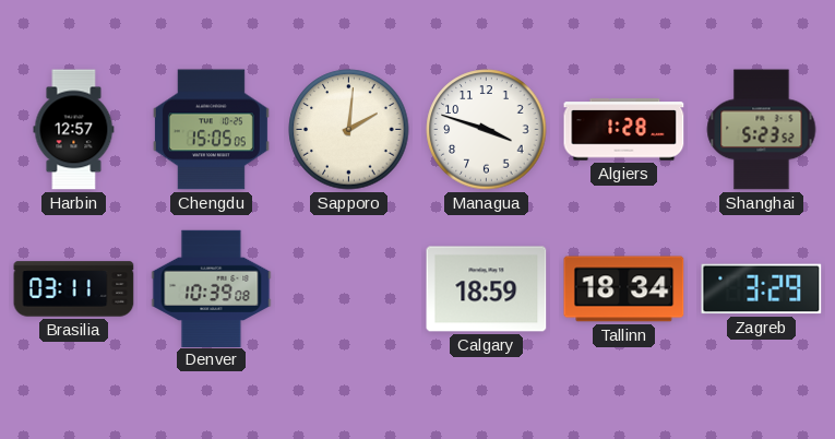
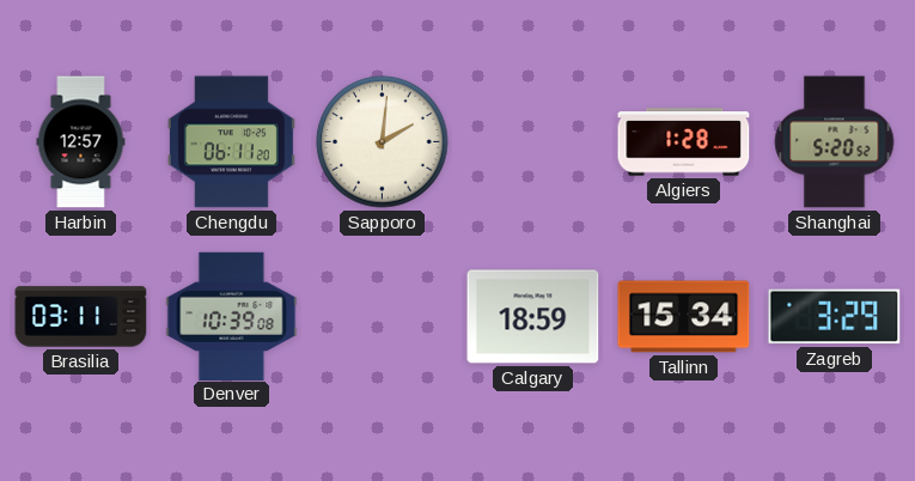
Chengdu: 15:05 -> 06:11
Managua: 3:48 -> none
Shanghai: 5:23 -> 5:20
Tallinn: 18:34 -> 15:34
